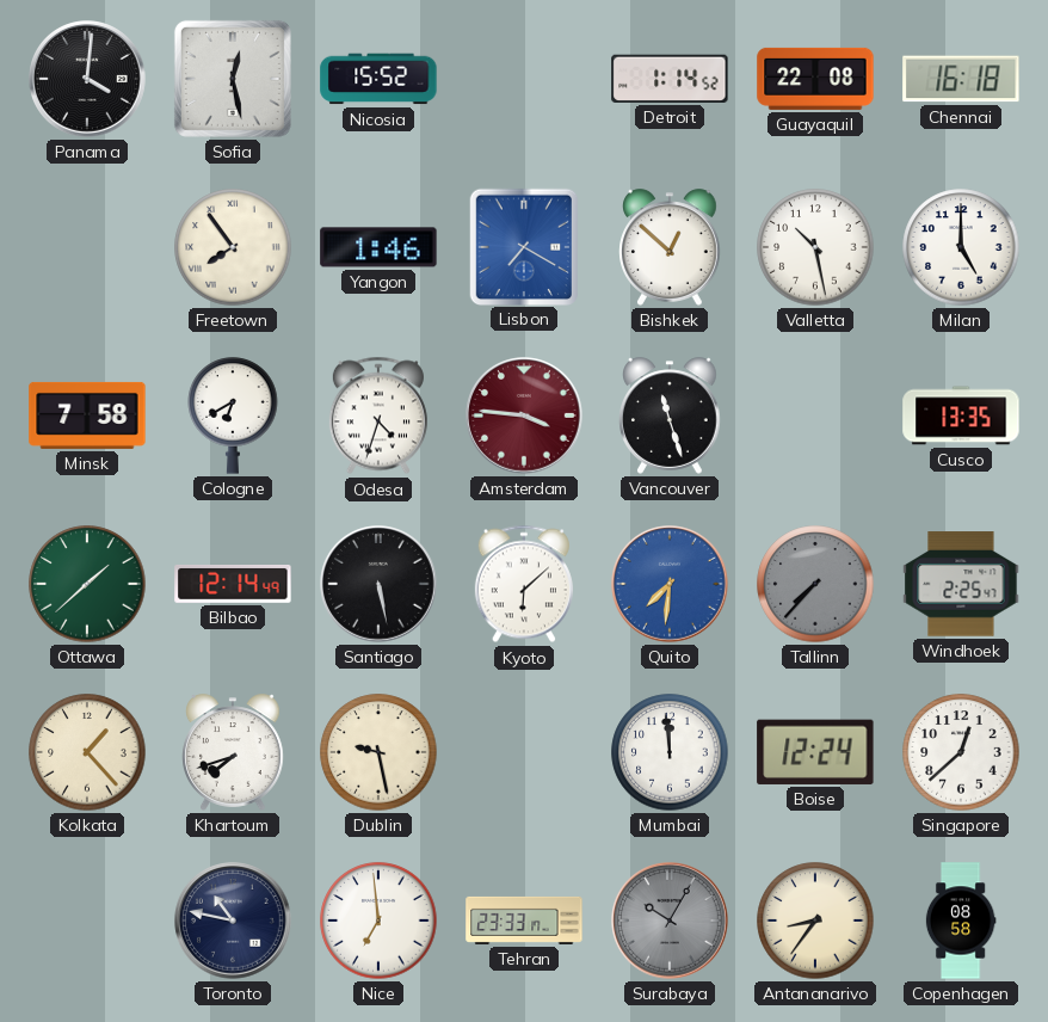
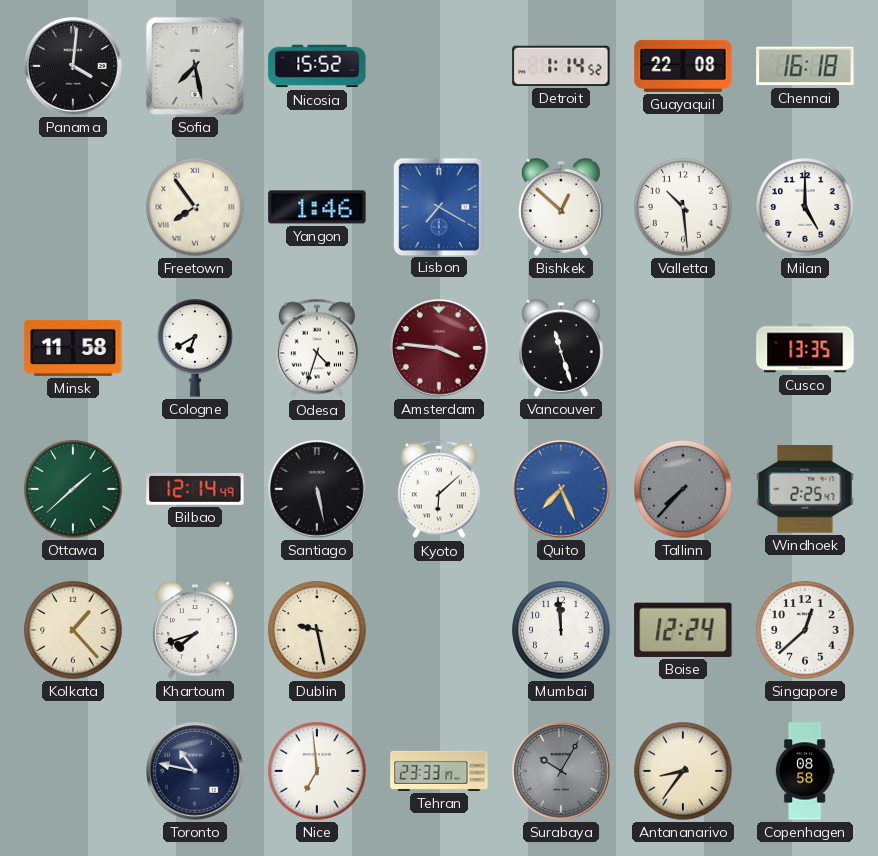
Sofia: 12:28 -> 7:28
Valletta: 10:28 -> 10:29
Minsk: 7:58 -> 11:58
Quito: 7:31 -> 7:26
